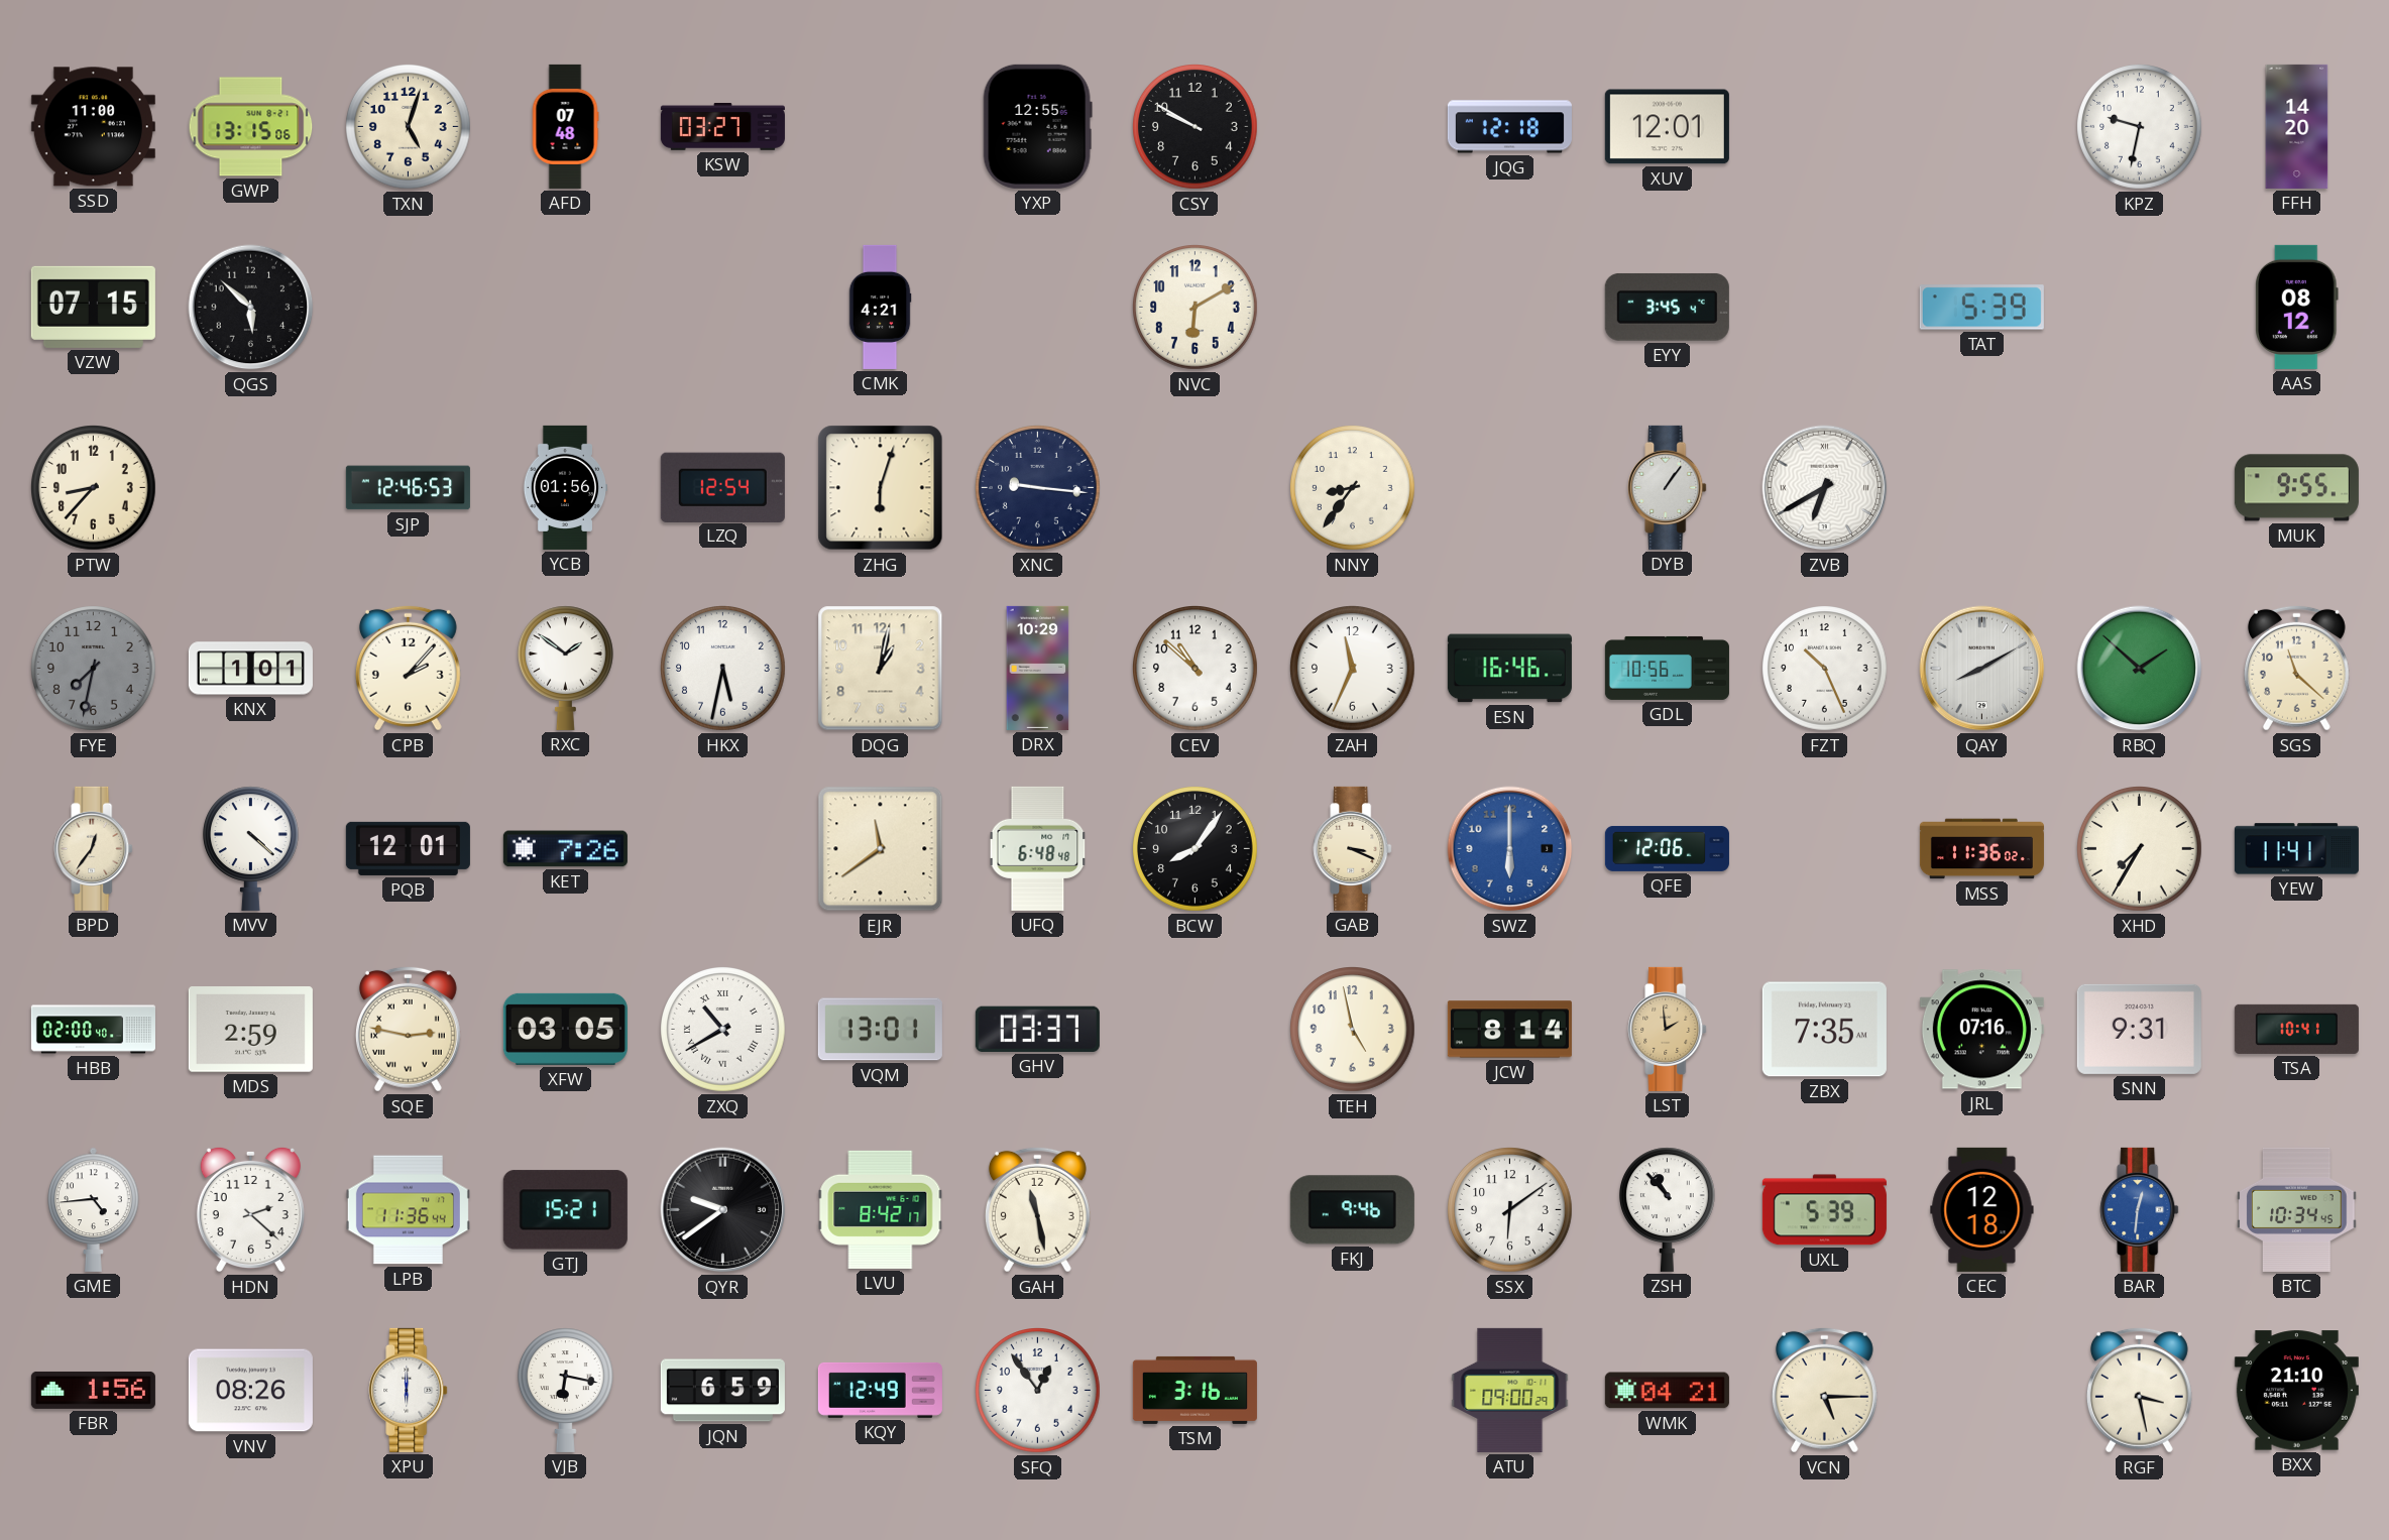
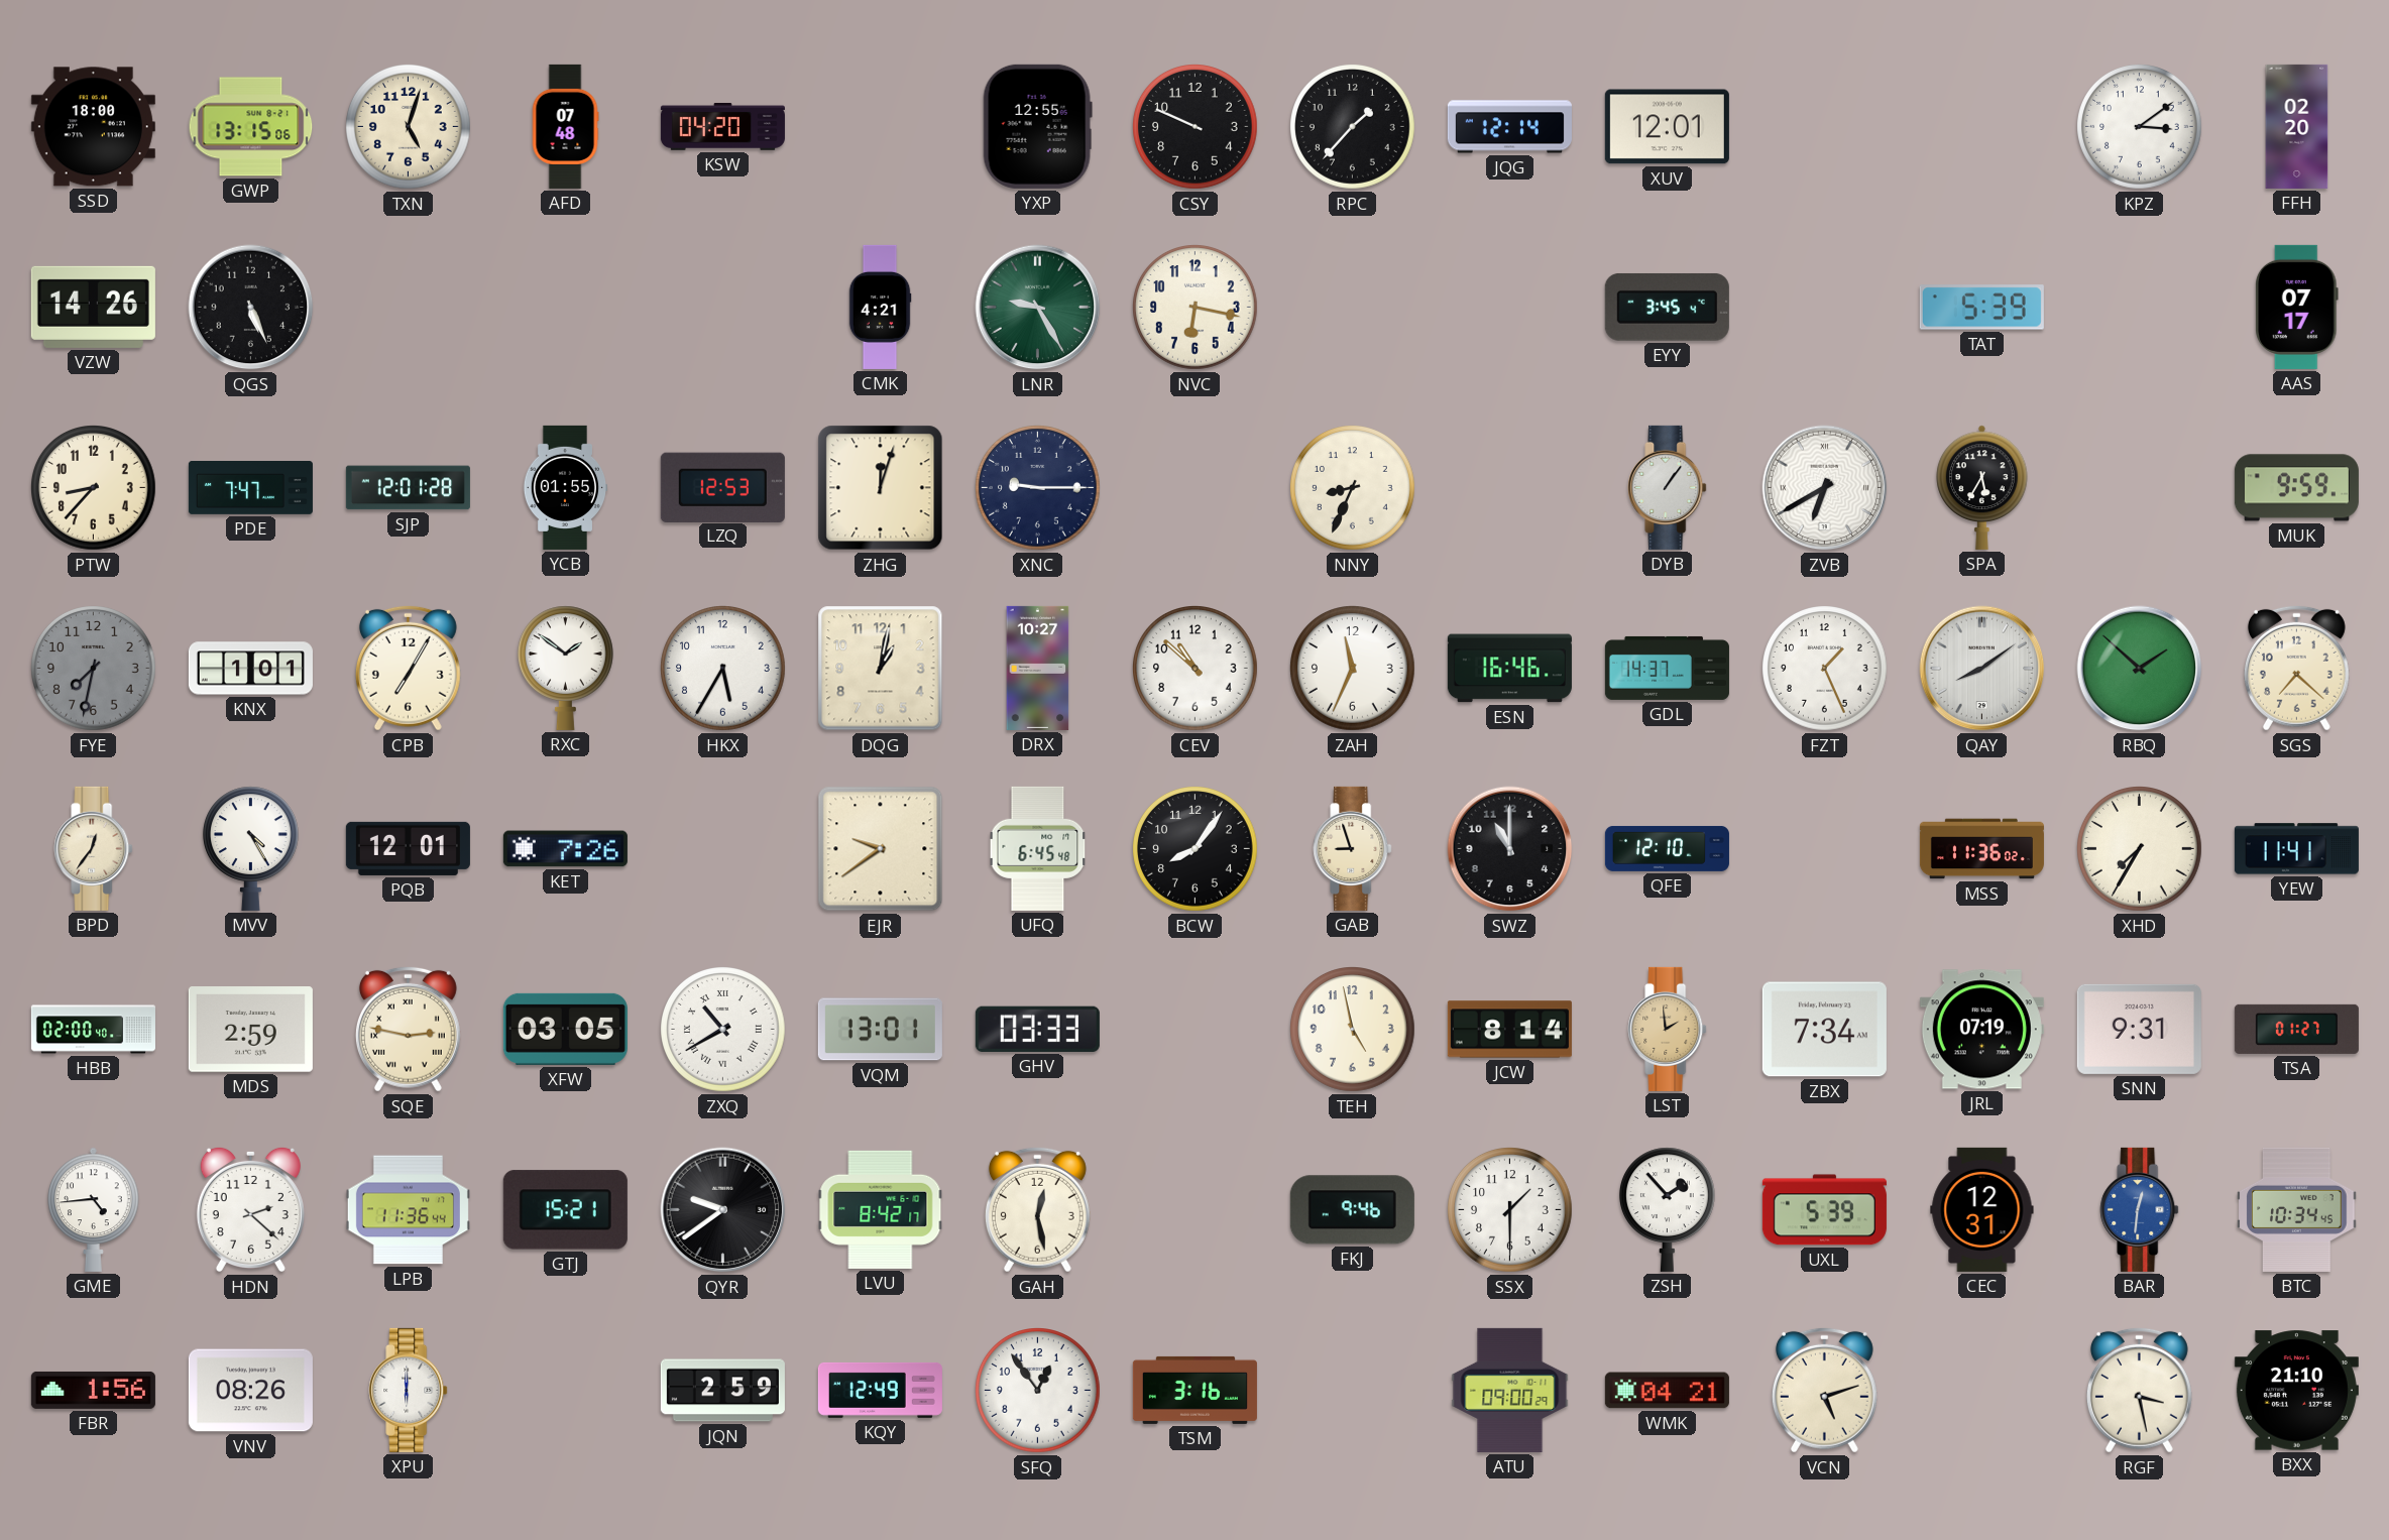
SSD: 11:00 -> 18:00
KSW: 03:27 -> 04:20
CSY: 9:50 -> 9:49
RPC: none -> 1:37
JQG: 12:18 -> 12:14
KPZ: 9:32 -> 3:09
FFH: 14:20 -> 02:20
VZW: 07:15 -> 14:26
QGS: 5:52 -> 5:26
LNR: none -> 9:25
NVC: 6:10 -> 6:17
AAS: 08:12 -> 07:17
PDE: none -> 7:47
SJP: 12:46 -> 12:01
YCB: 01:56 -> 01:55
LZQ: 12:54 -> 12:53
ZHG: 6:03 -> 12:03
XNC: 9:16 -> 9:15
NNY: 8:36 -> 8:34
SPA: none -> 5:35
MUK: 9:55 -> 9:59
CPB: 2:07 -> 7:05
HKX: 5:32 -> 5:35
DRX: 10:29 -> 10:27
GDL: 10:56 -> 14:37
FZT: 10:26 -> 1:26
QAY: 8:10 -> 8:09
SGS: 11:22 -> 7:22
MVV: 4:22 -> 4:25
EJR: 11:39 -> 9:39
UFQ: 6:48 -> 6:45
GAB: 3:19 -> 8:57
SWZ: 6:00 -> 11:00
SWZ dial: blue -> black
QFE: 12:06 -> 12:10
GHV: 03:37 -> 03:33
ZBX: 7:35 -> 7:34
JRL: 07:16 -> 07:19
TSA: 10:41 -> 01:27
GAH: 11:28 -> 12:28
SSX: 6:09 -> 1:30
ZSH: 10:53 -> 1:53
CEC: 12:18 -> 12:31
VJB: 6:17 -> none
JQN: 6:59 -> 2:59
VCN: 5:15 -> 5:12
